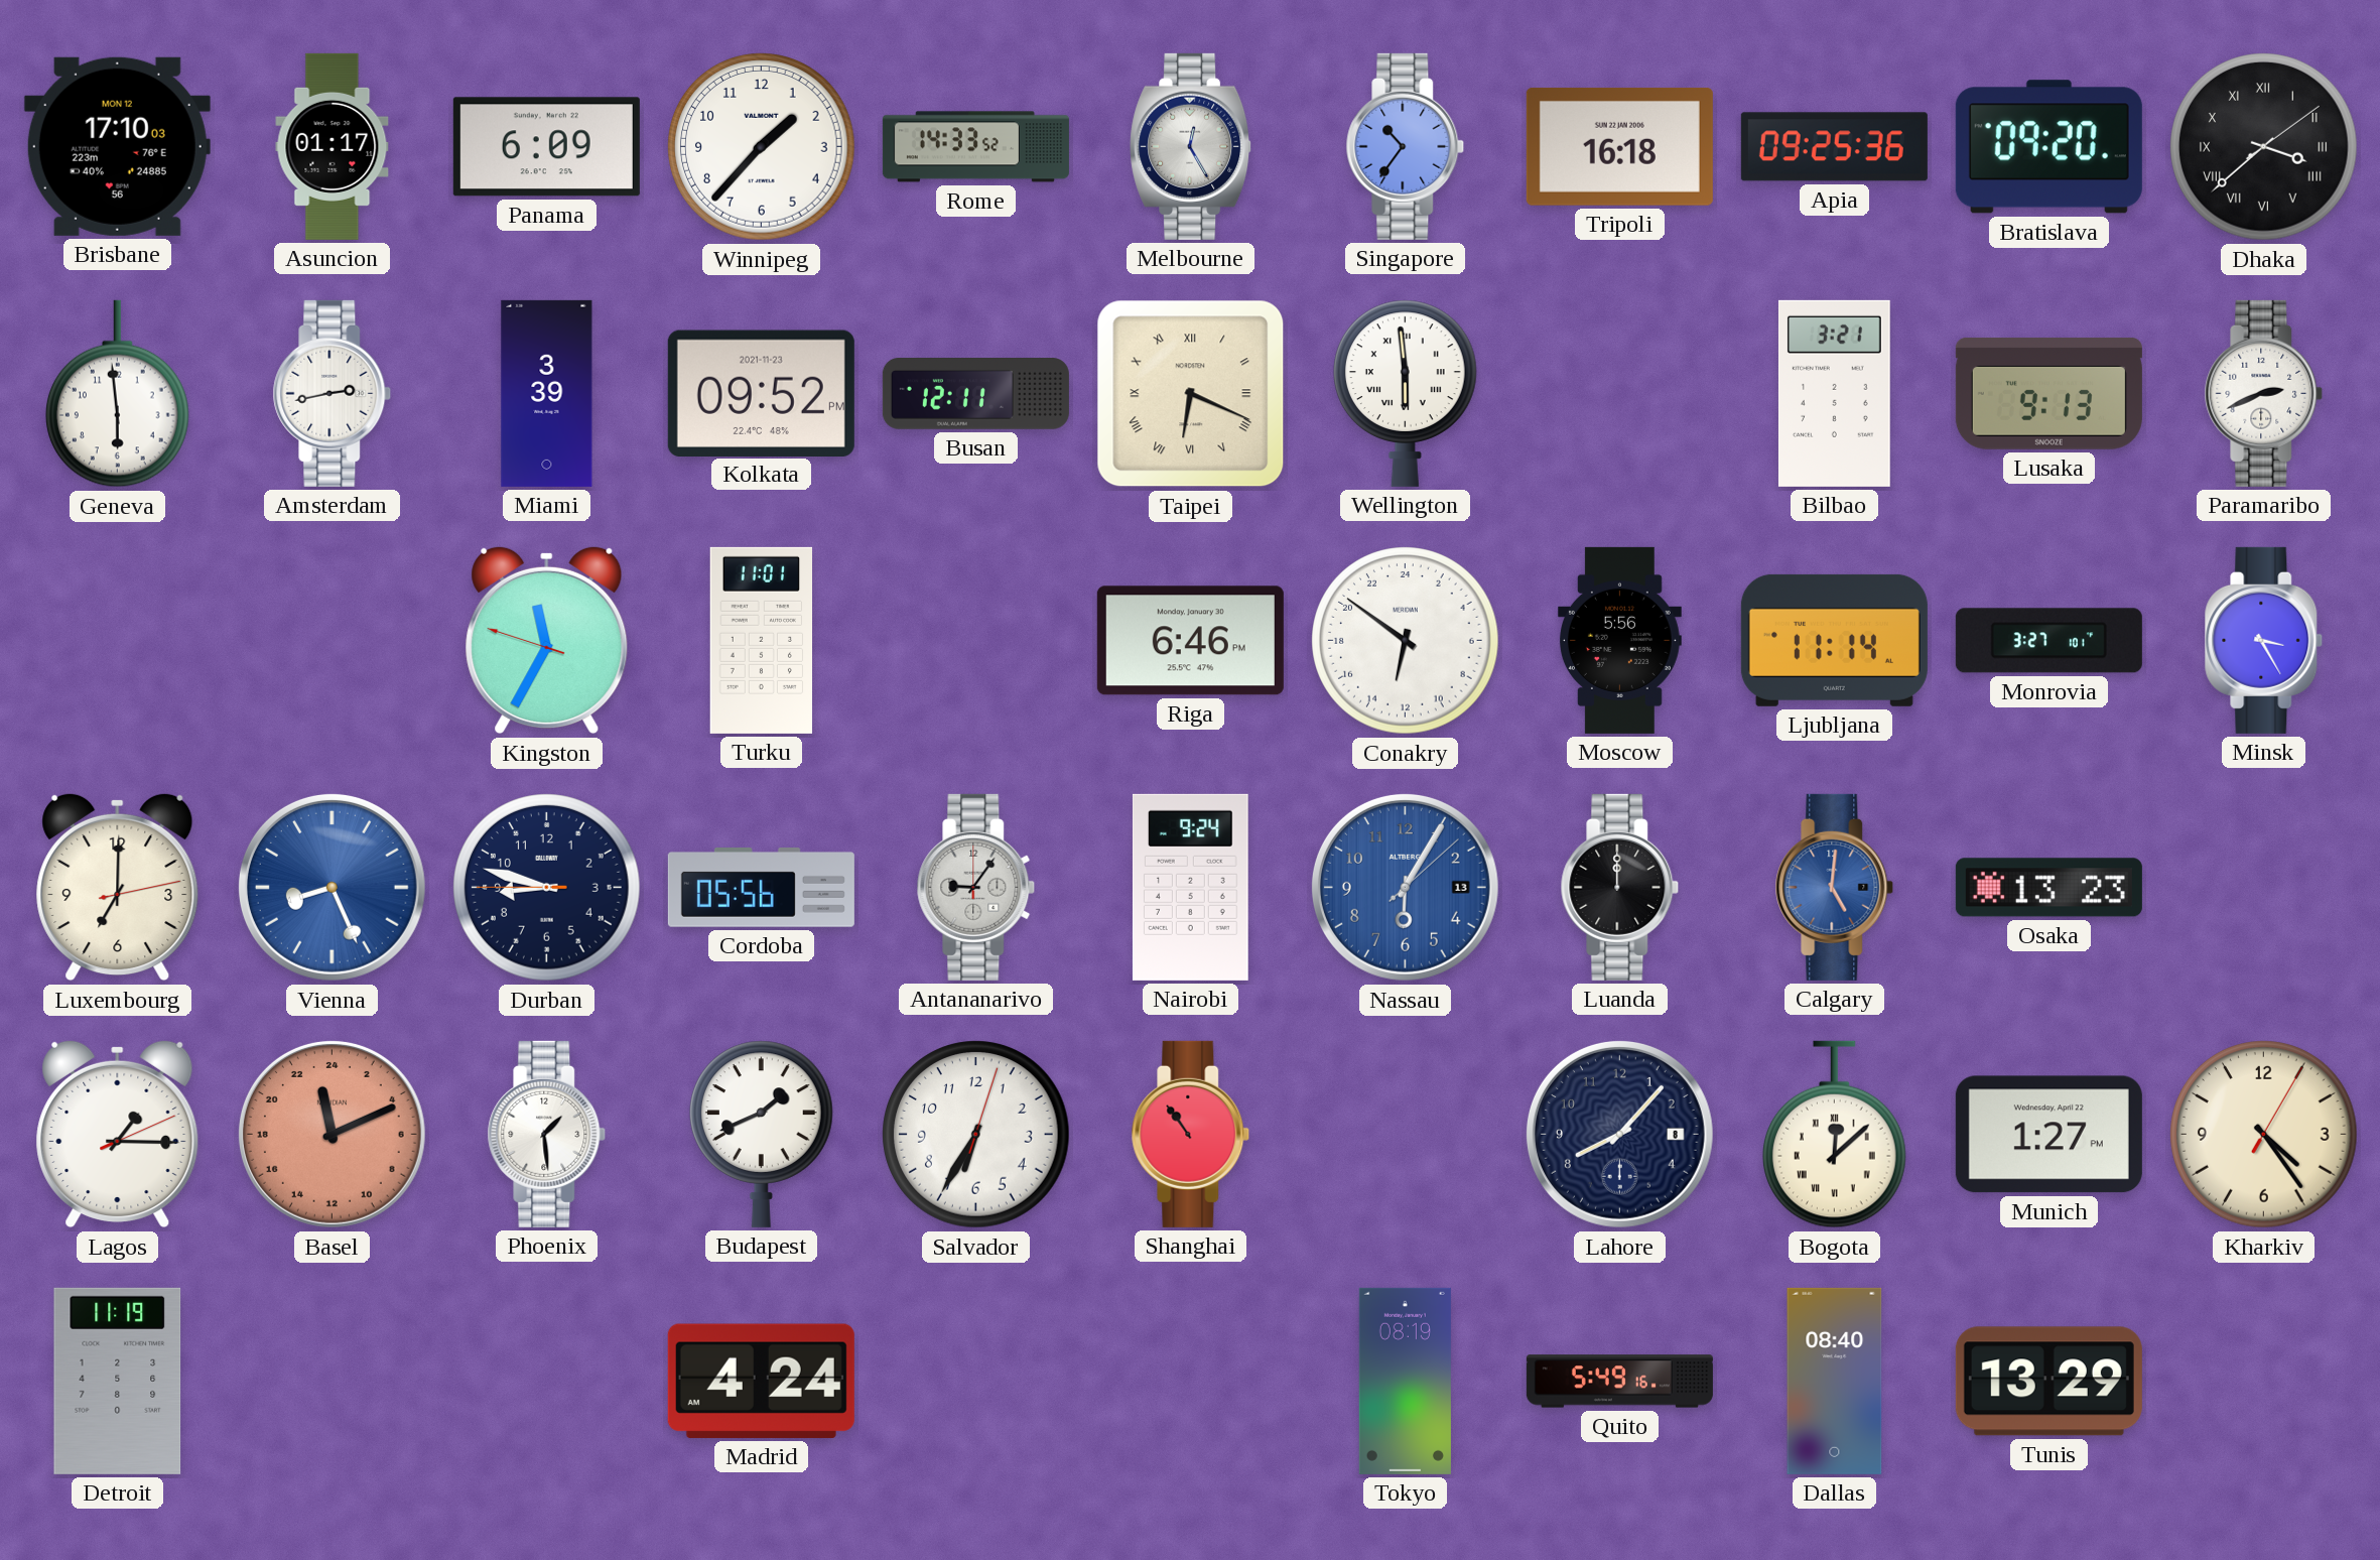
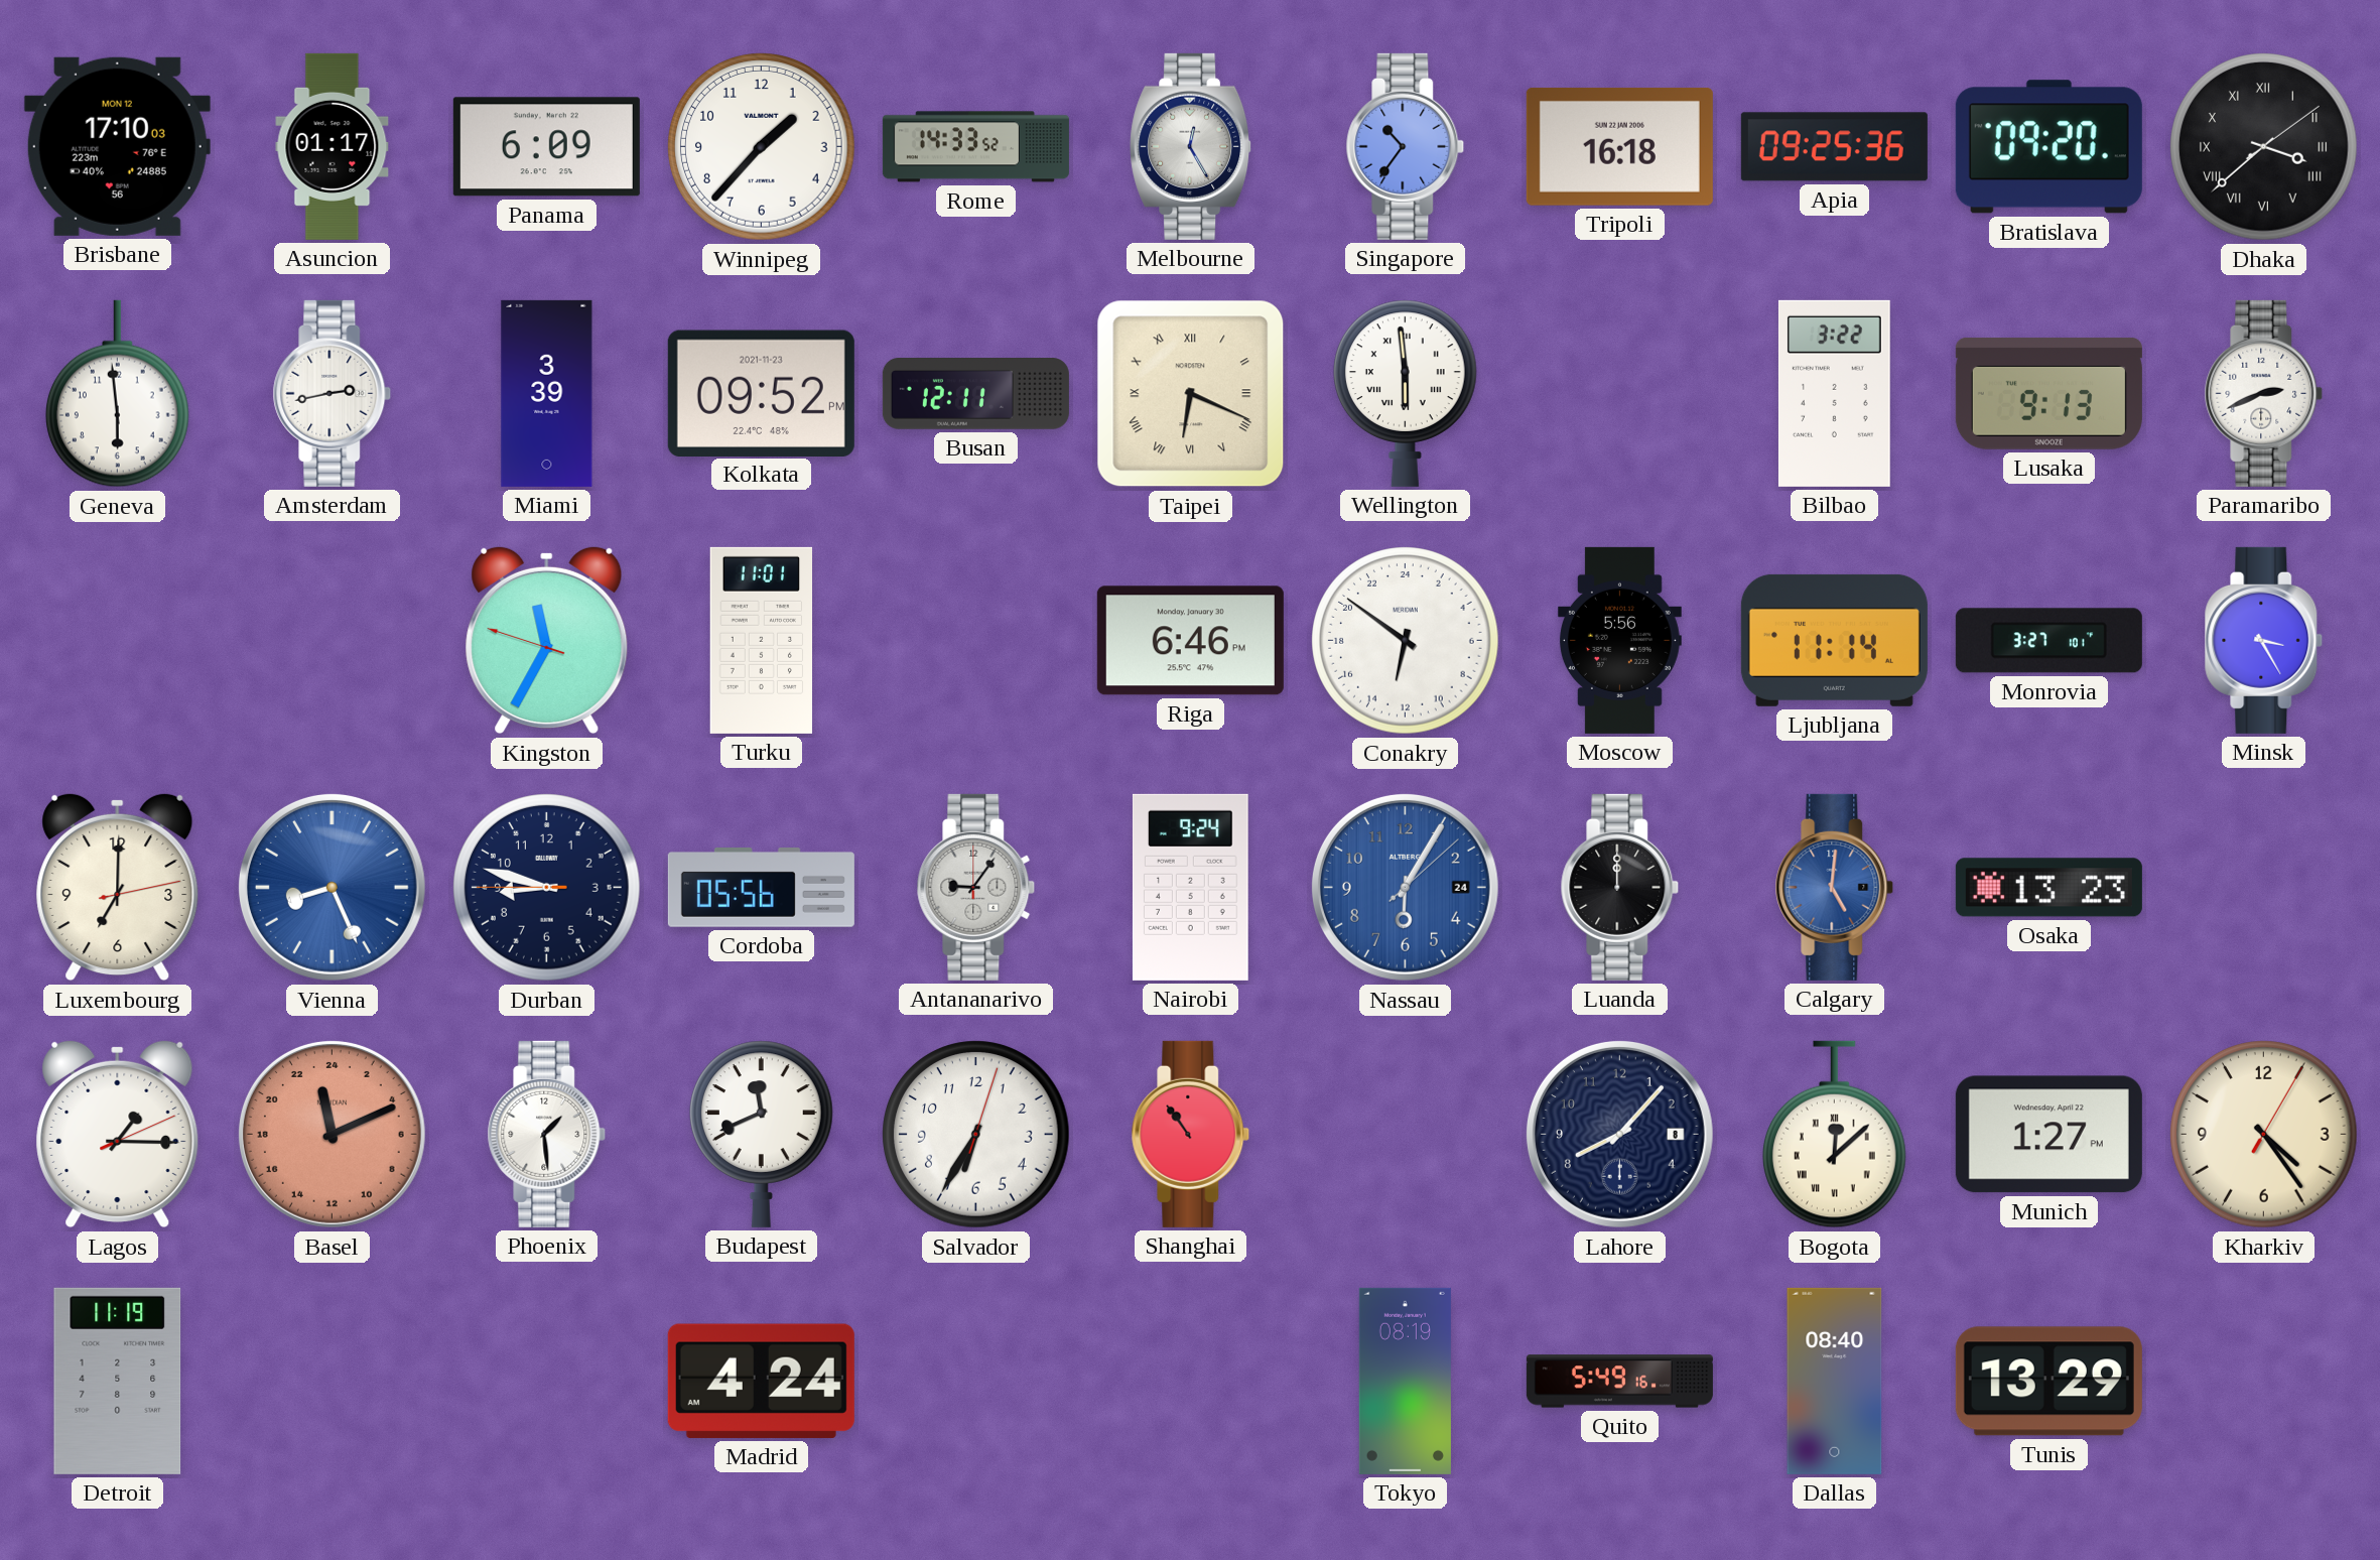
Bilbao: 3:21 -> 3:22
Nassau date: 13 -> 24
Budapest: 1:41 -> 11:41
